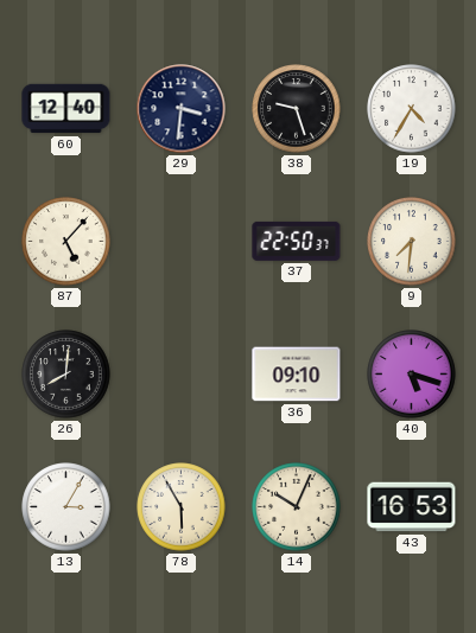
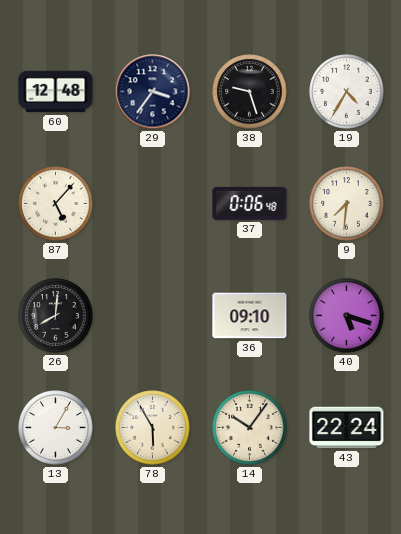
60: 12:40 -> 12:48
29: 3:31 -> 3:36
37: 22:50 -> 0:06
14: 10:04 -> 10:06
43: 16:53 -> 22:24
